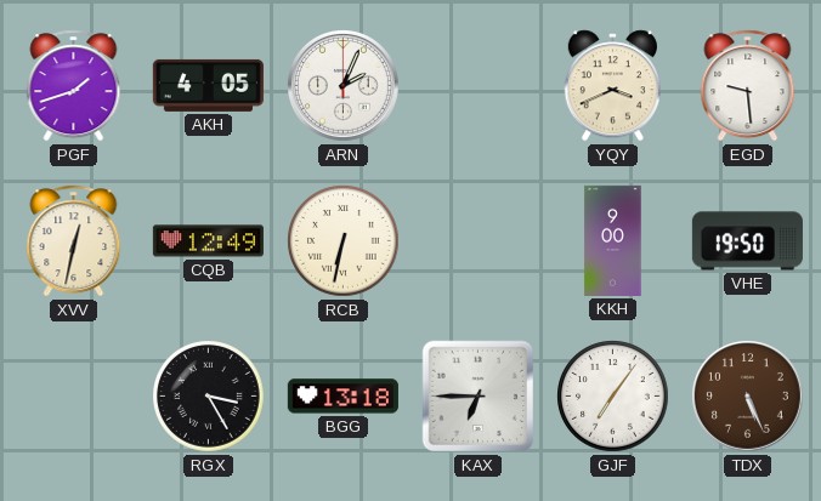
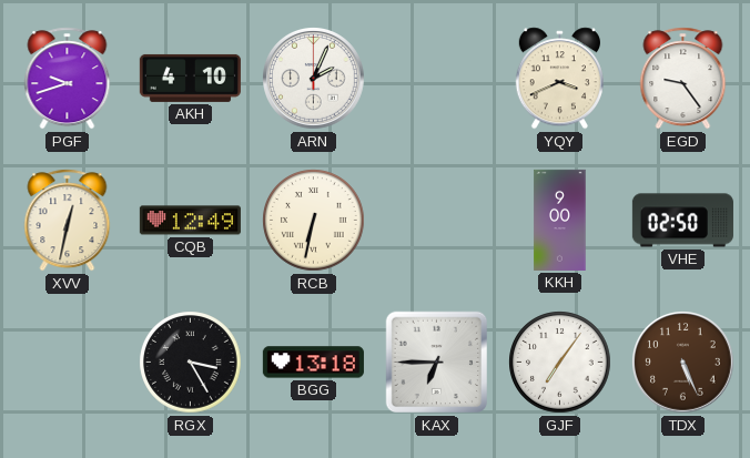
PGF: 1:42 -> 9:42
AKH: 4:05 -> 4:10
EGD: 9:29 -> 9:24
VHE: 19:50 -> 02:50
